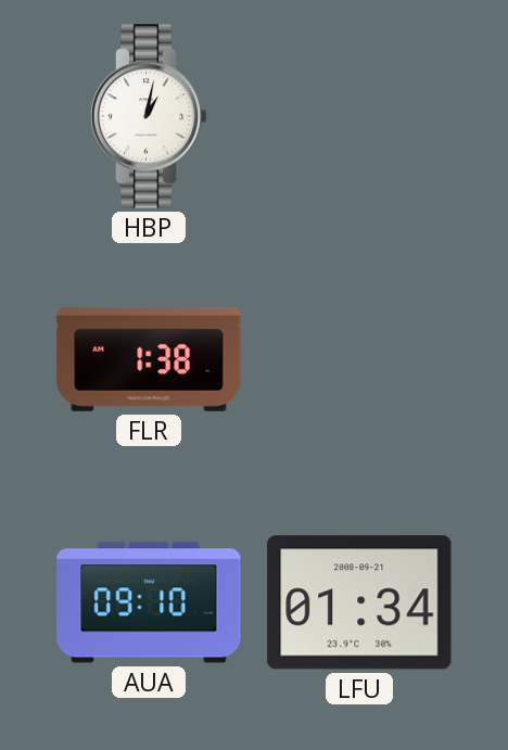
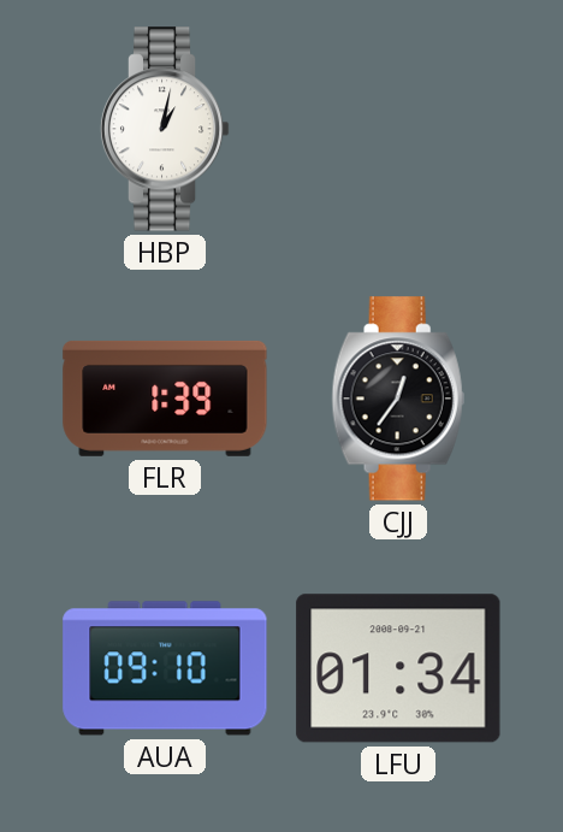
FLR: 1:38 -> 1:39
CJJ: none -> 12:36
